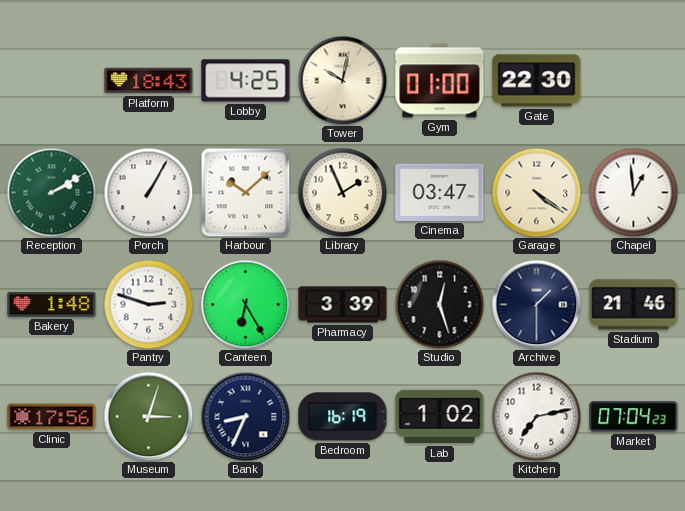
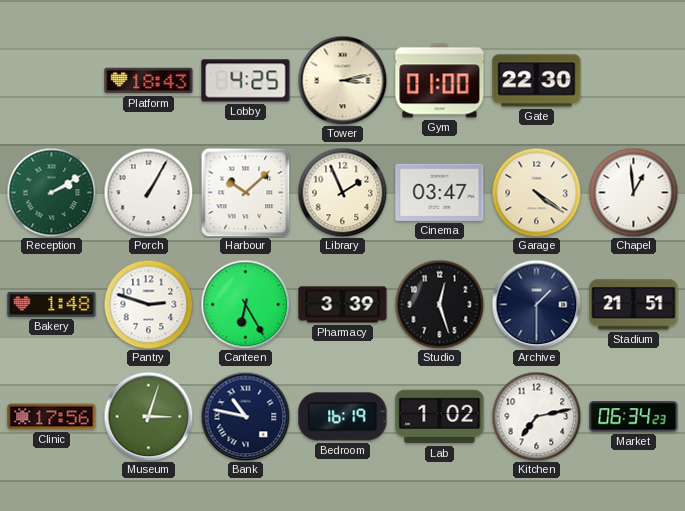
Tower: 10:02 -> 3:13
Stadium: 21:46 -> 21:51
Bank: 8:34 -> 10:47
Market: 07:04 -> 06:34
